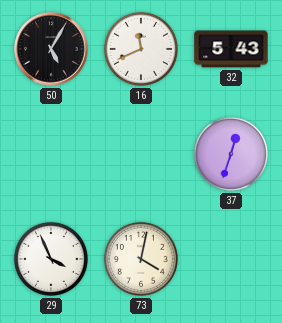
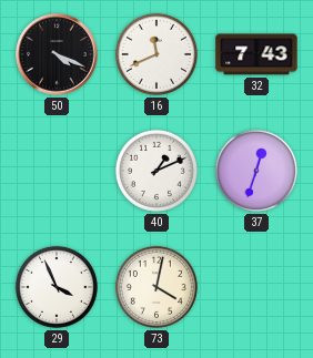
50: 5:05 -> 4:19
32: 5:43 -> 7:43
40: none -> 1:11
